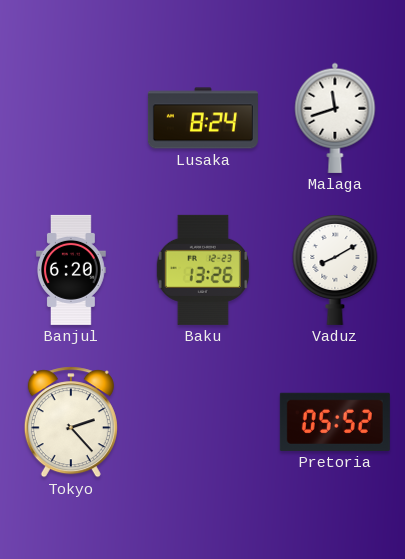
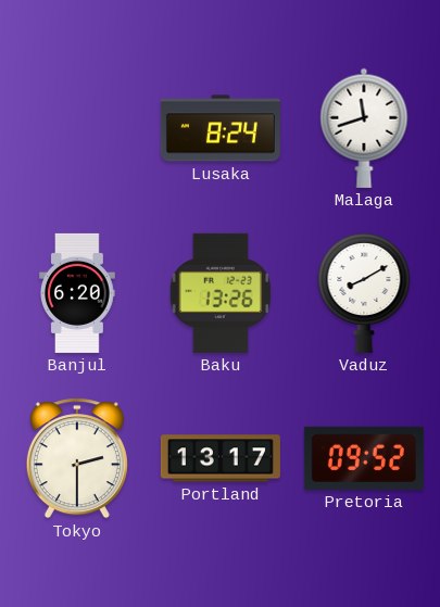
Tokyo: 2:23 -> 2:30
Portland: none -> 13:17
Pretoria: 05:52 -> 09:52
